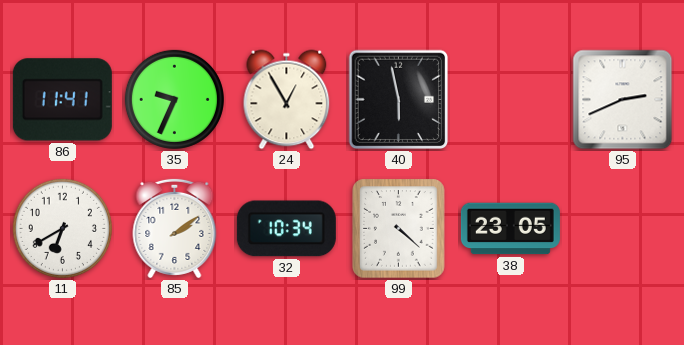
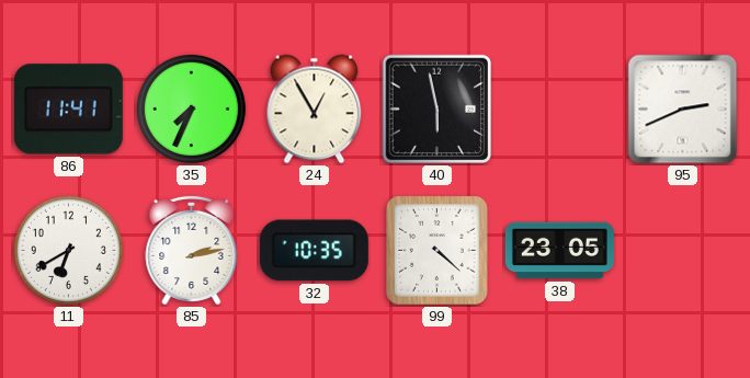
35: 9:34 -> 7:34
85: 2:09 -> 2:13
32: 10:34 -> 10:35
